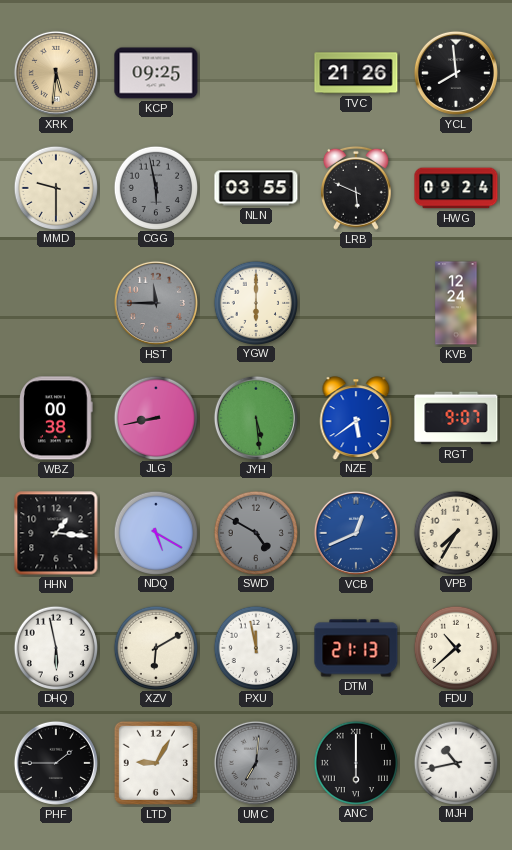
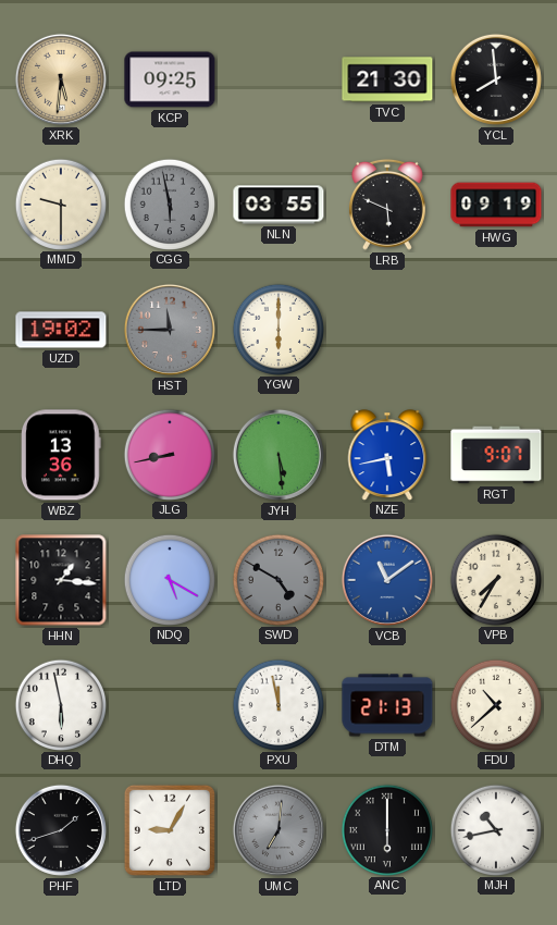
TVC: 21:26 -> 21:30
HWG: 09:24 -> 09:19
UZD: none -> 19:02
KVB: 12:24 -> none
WBZ: 00:38 -> 13:36
NZE: 5:39 -> 5:43
VCB: 12:41 -> 11:09
XZV: 6:10 -> none
PHF: 1:45 -> 1:42
